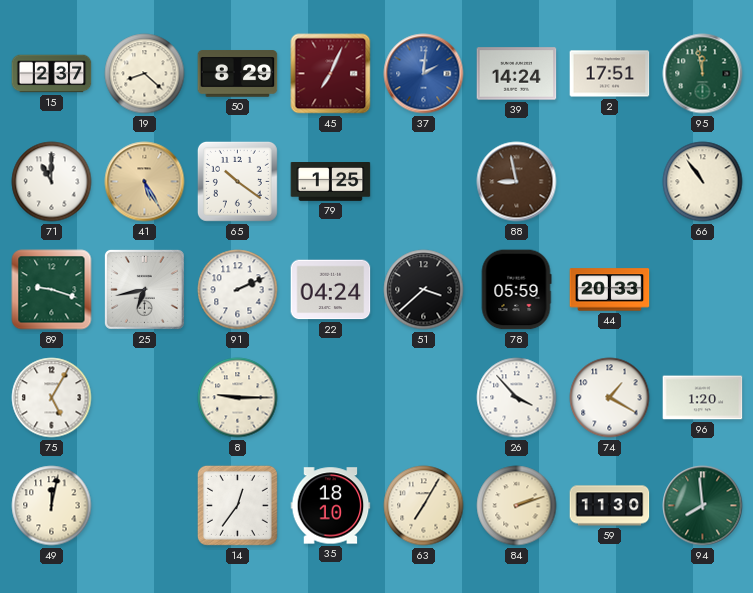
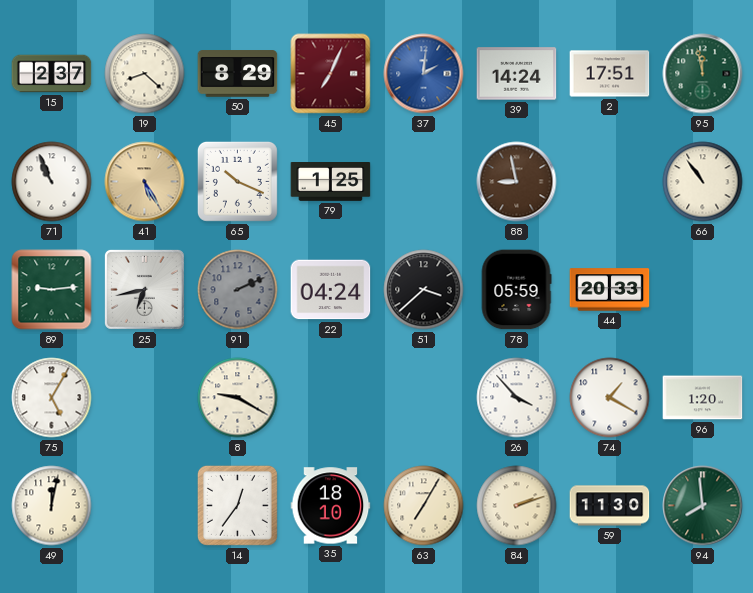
71: 11:00 -> 10:56
65: 10:21 -> 10:19
89: 9:18 -> 9:14
91 dial: white -> grey
8: 9:15 -> 9:20
